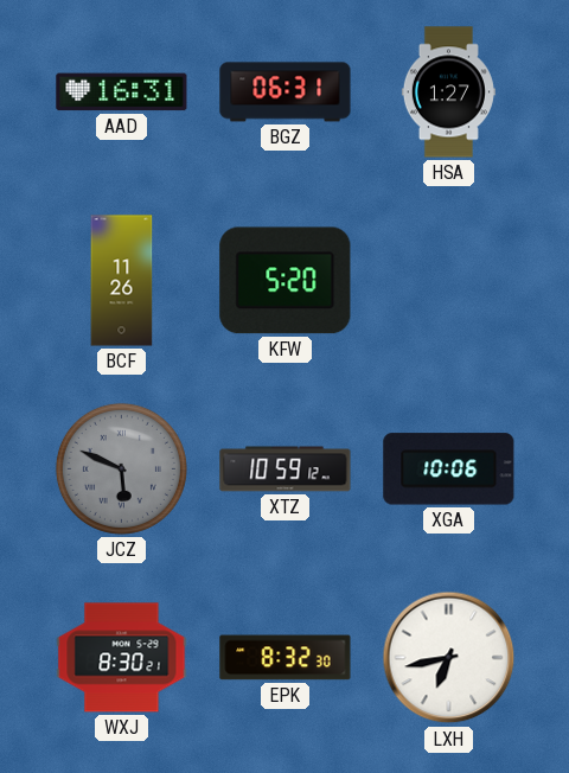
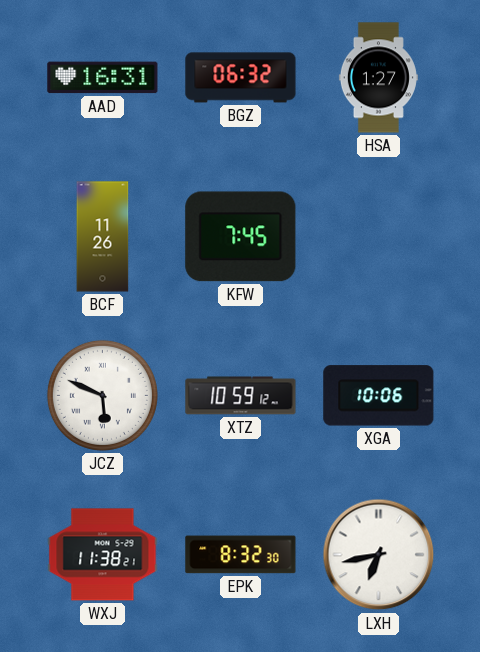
BGZ: 06:31 -> 06:32
KFW: 5:20 -> 7:45
JCZ dial: grey -> white
WXJ: 8:30 -> 11:38
